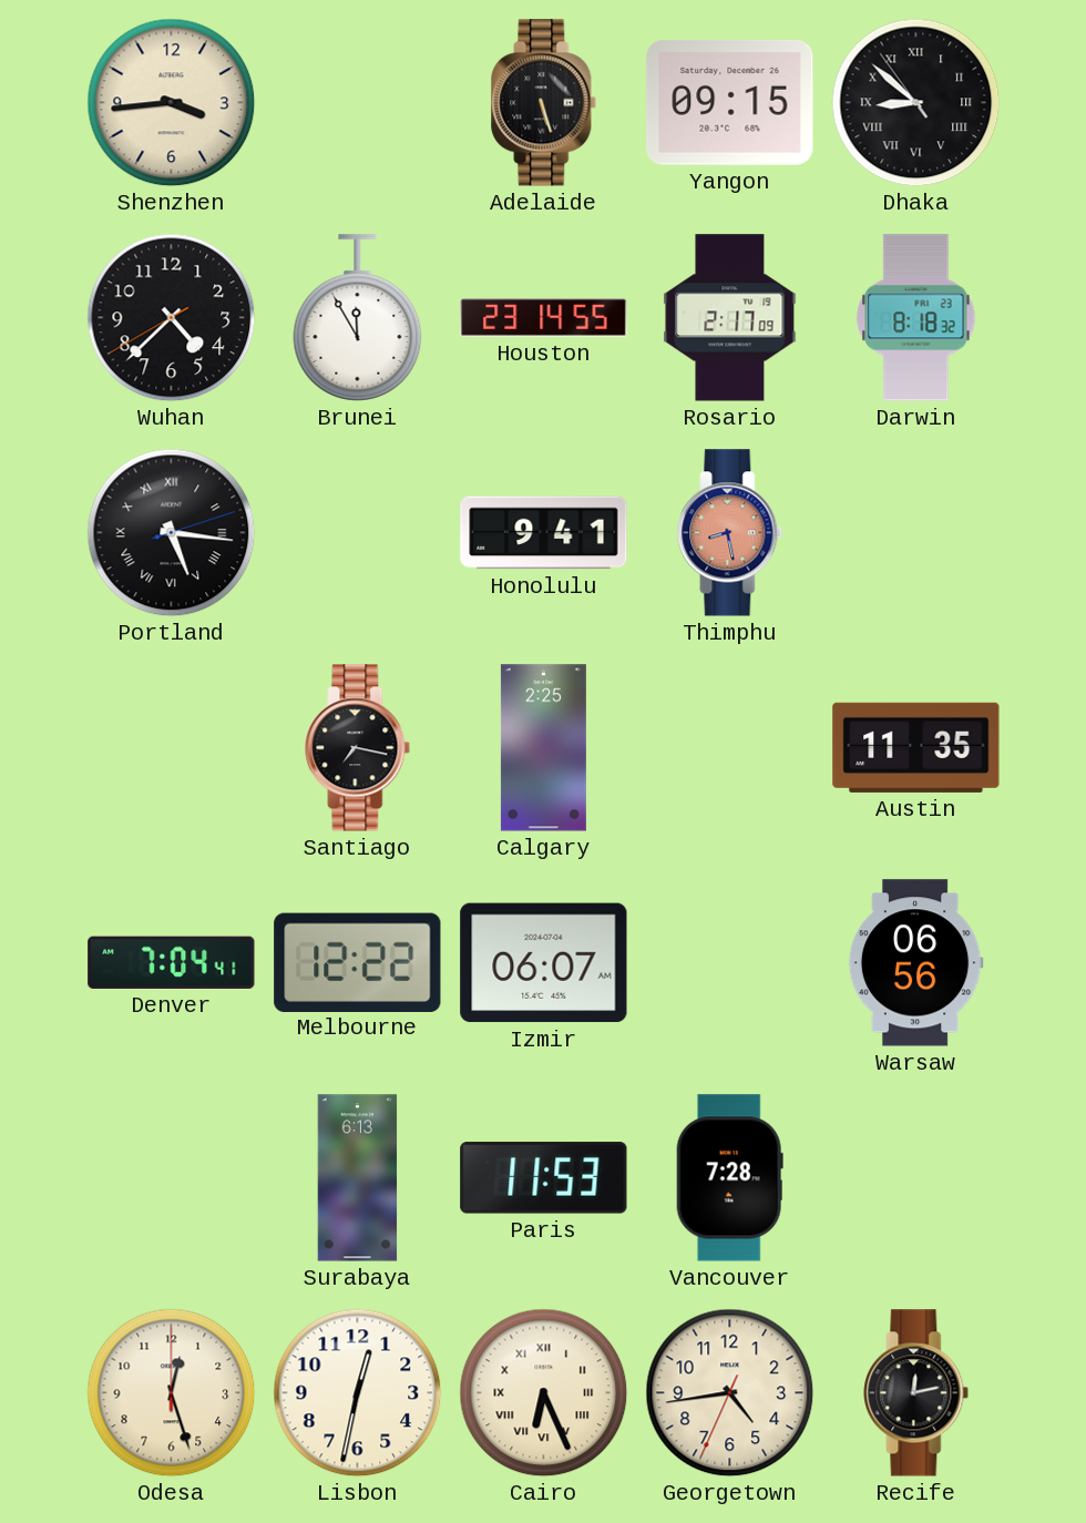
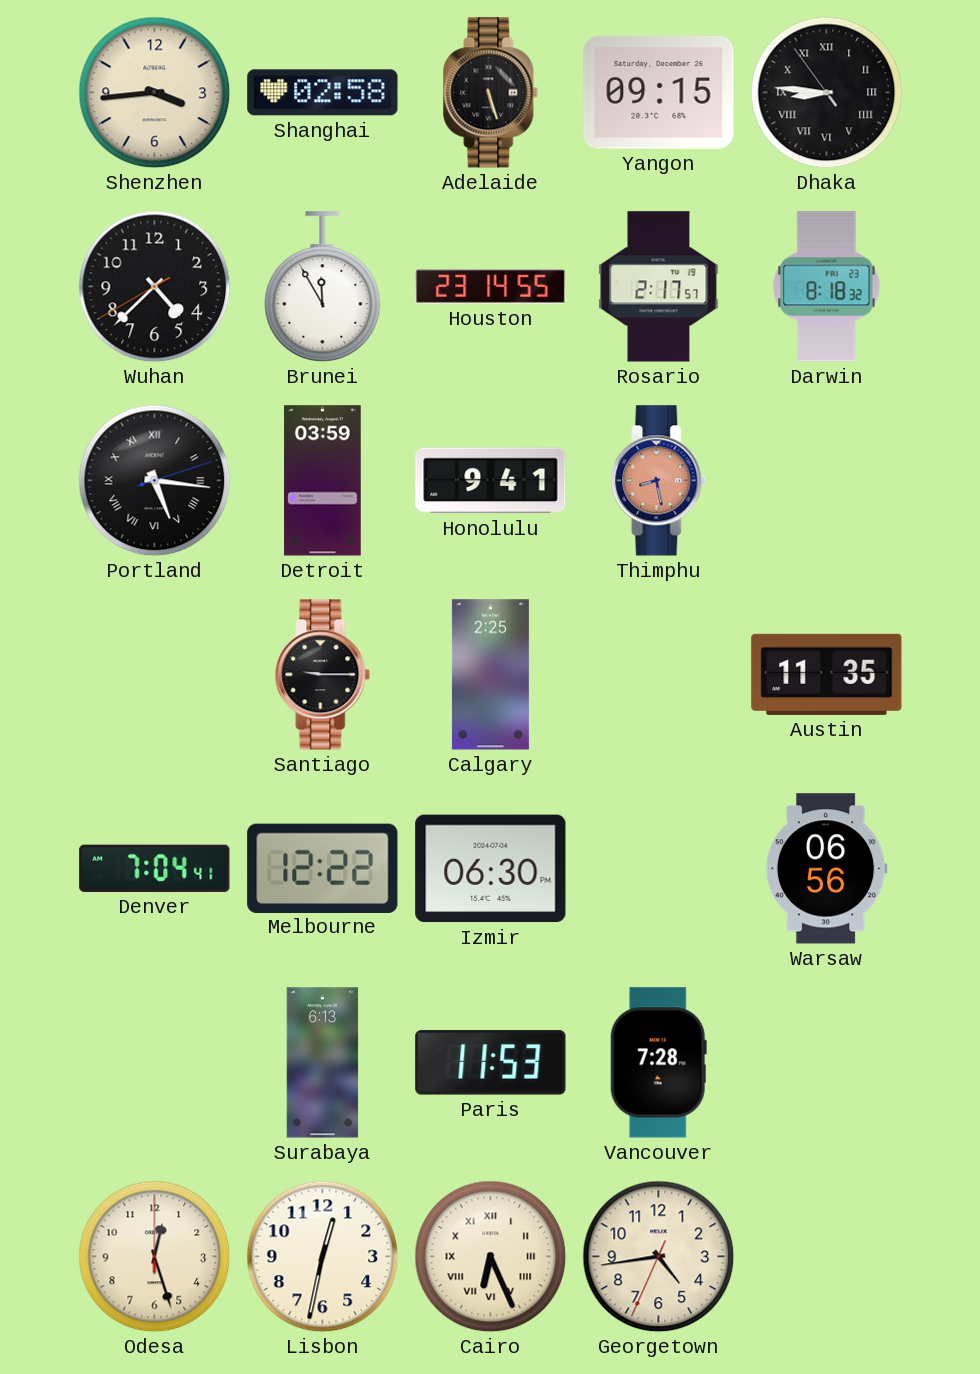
Shanghai: none -> 02:58
Dhaka: 8:51 -> 8:45
Rosario: 2:17:09 -> 2:17:57
Detroit: none -> 03:59
Santiago: 7:17 -> 9:15
Izmir: 06:07 -> 06:30
Recife: 12:13 -> none
